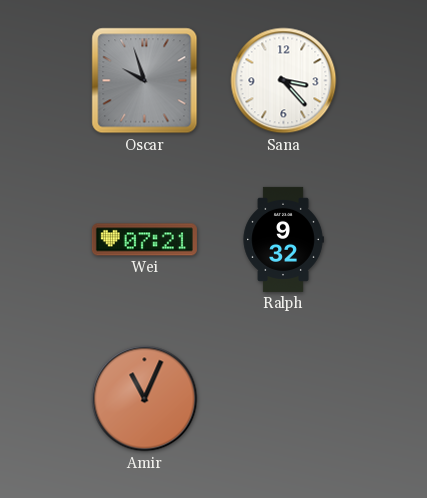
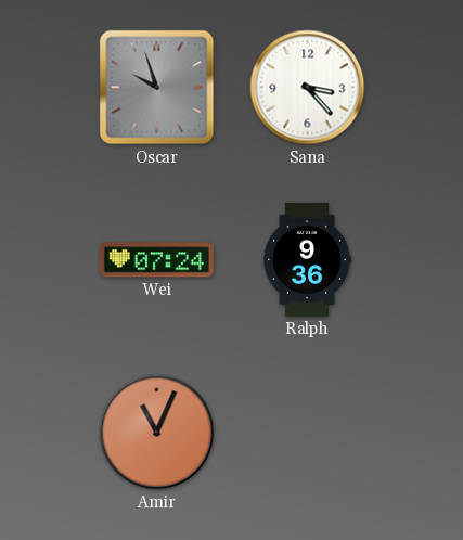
Wei: 07:21 -> 07:24
Ralph: 9:32 -> 9:36
